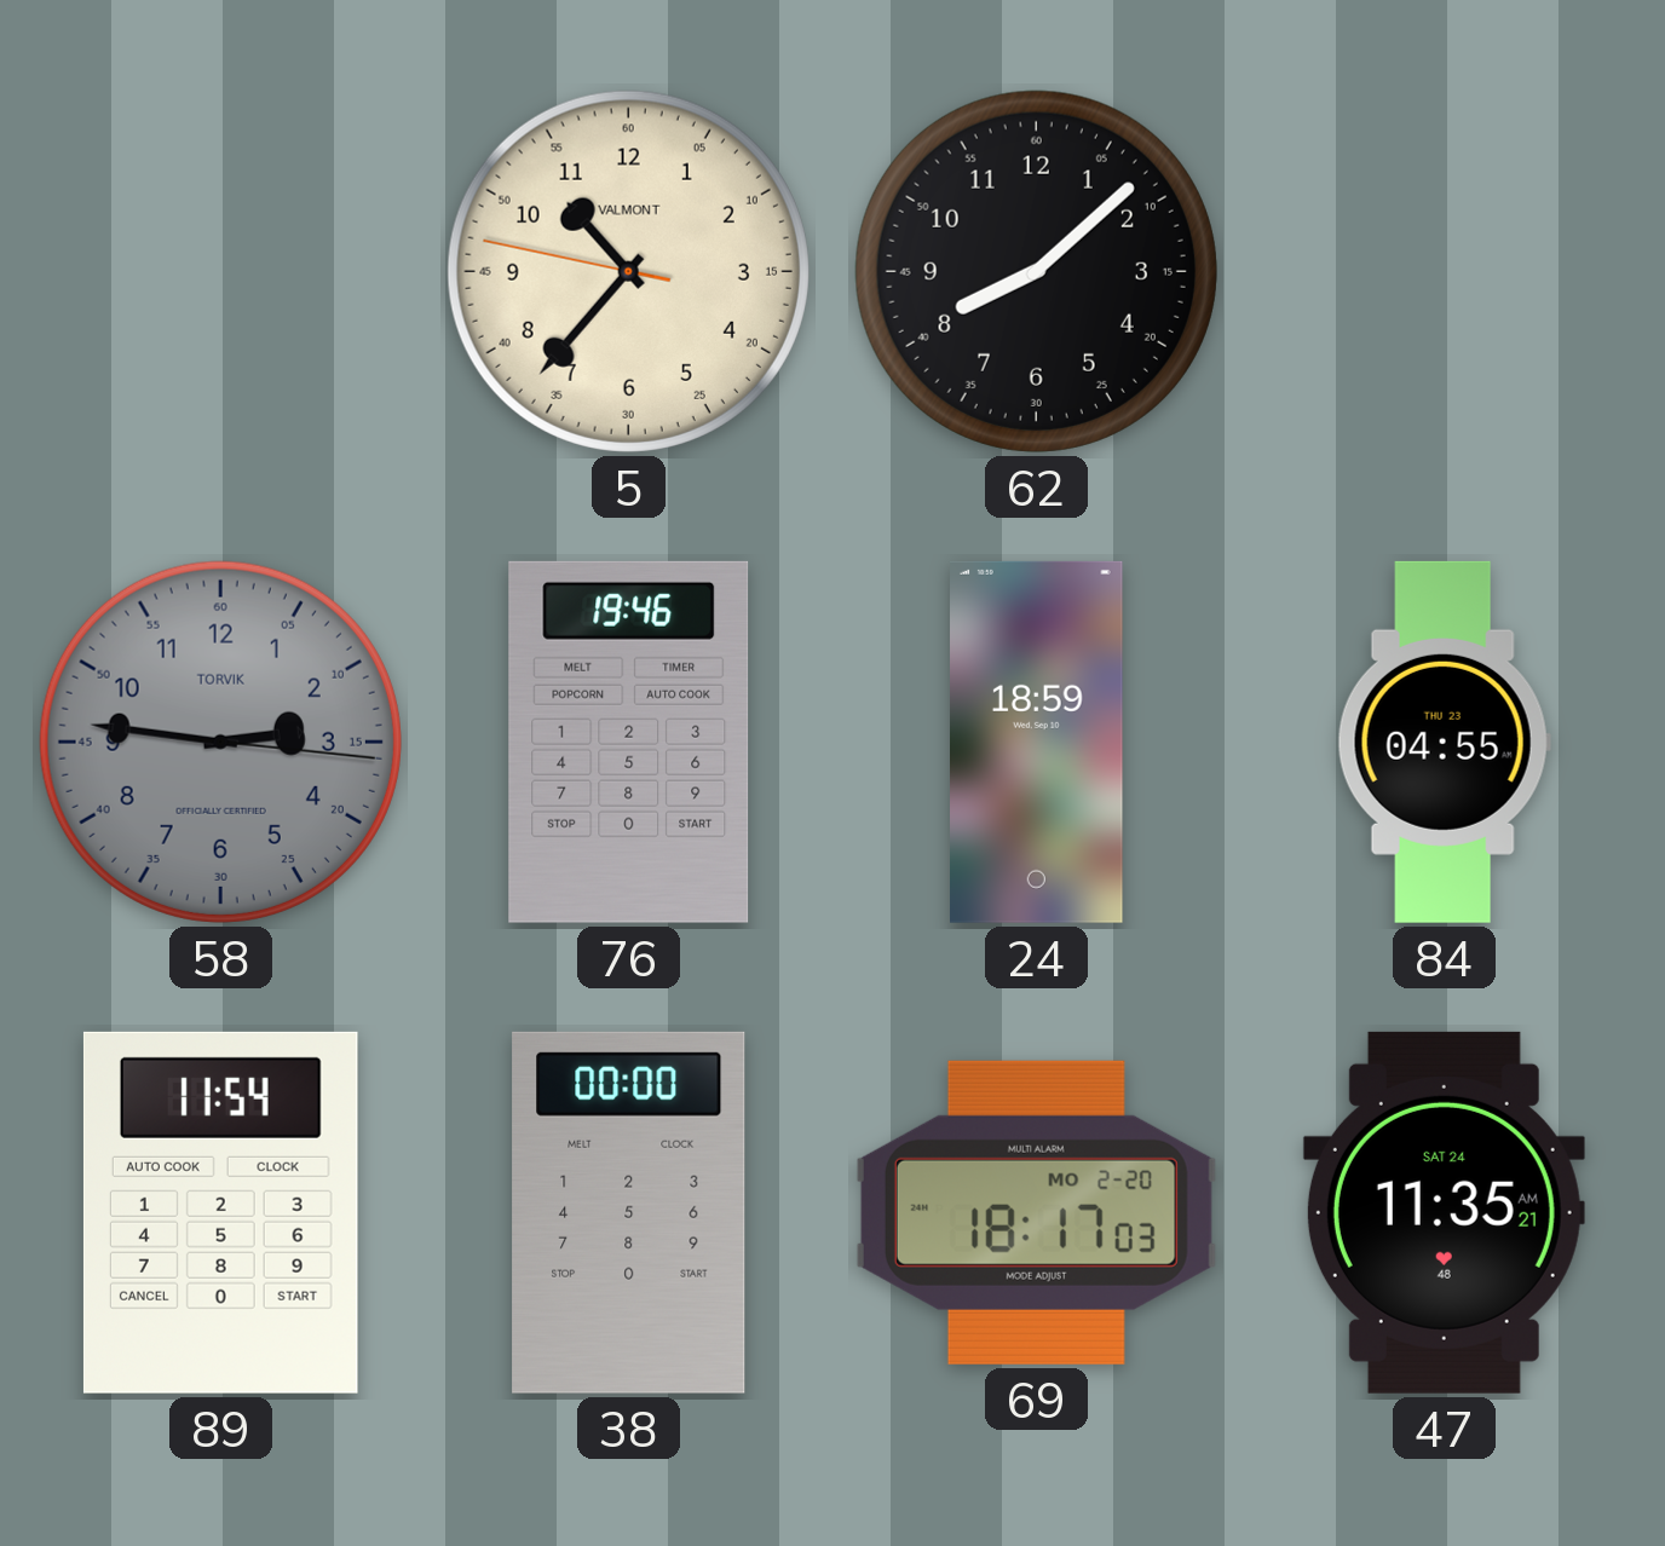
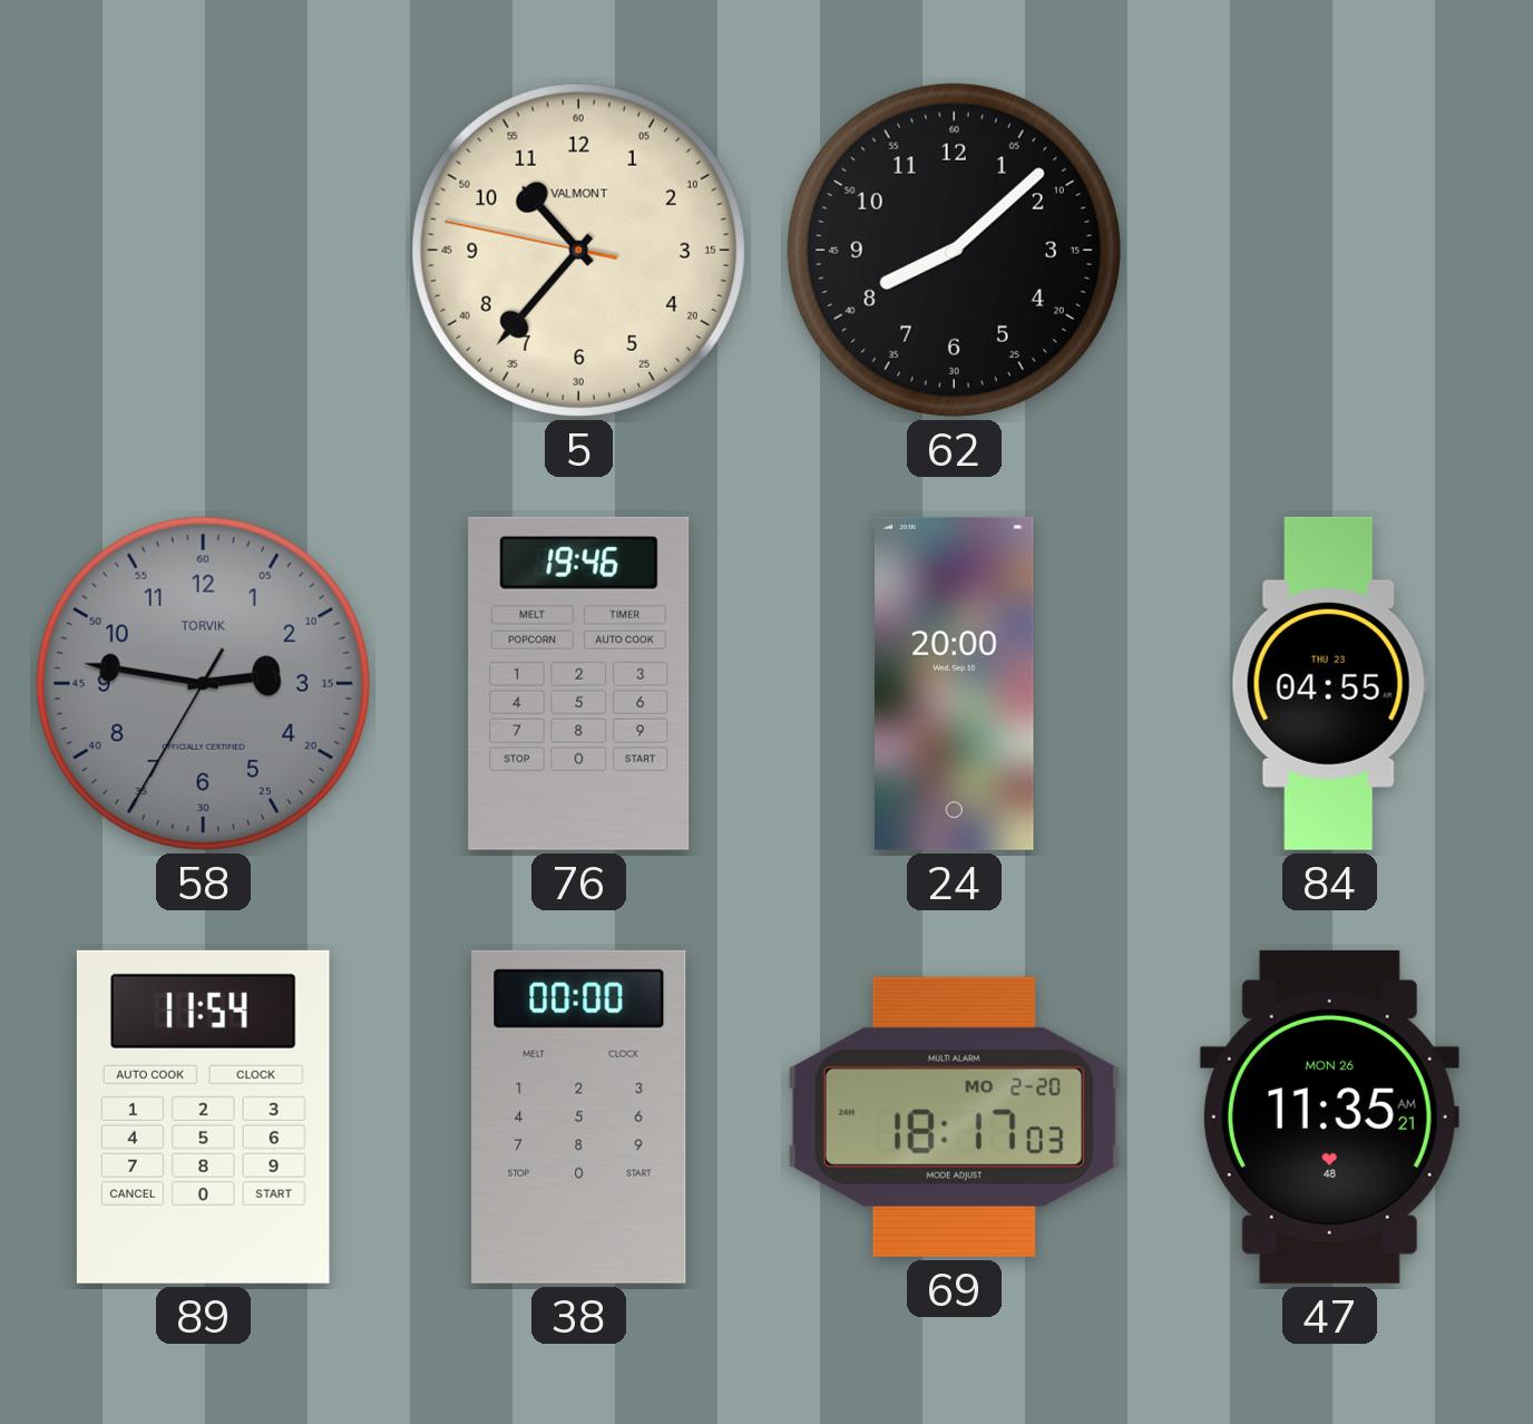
58: 2:46:16 -> 2:46:35
24: 18:59 -> 20:00
47 date: SAT 24 -> MON 26
